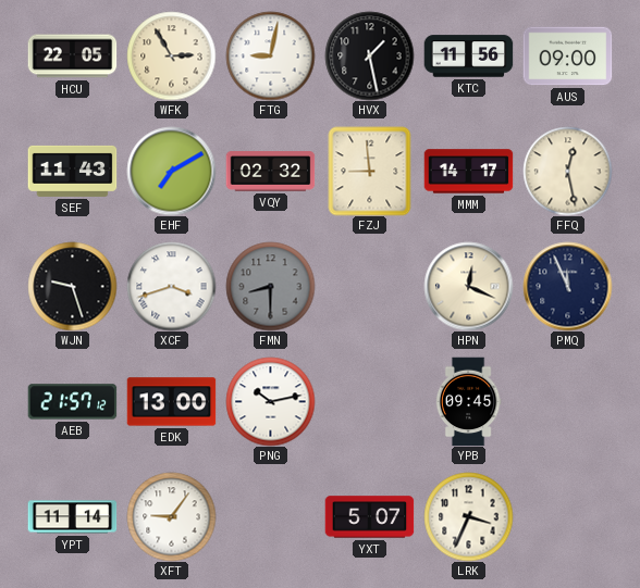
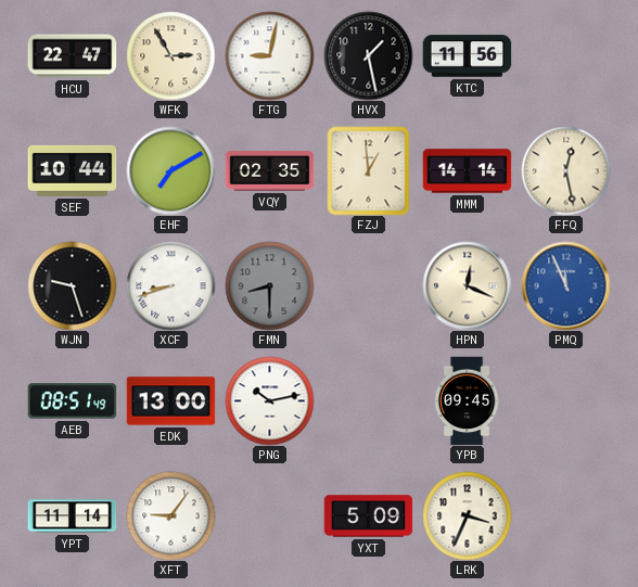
HCU: 22:05 -> 22:47
AUS: 09:00 -> none
SEF: 11:43 -> 10:44
VQY: 02:32 -> 02:35
FZJ: 8:59 -> 12:59
MMM: 14:17 -> 14:14
XCF: 3:42 -> 8:42
PMQ dial: navy -> blue
AEB: 21:57 -> 08:51
YXT: 5:07 -> 5:09
